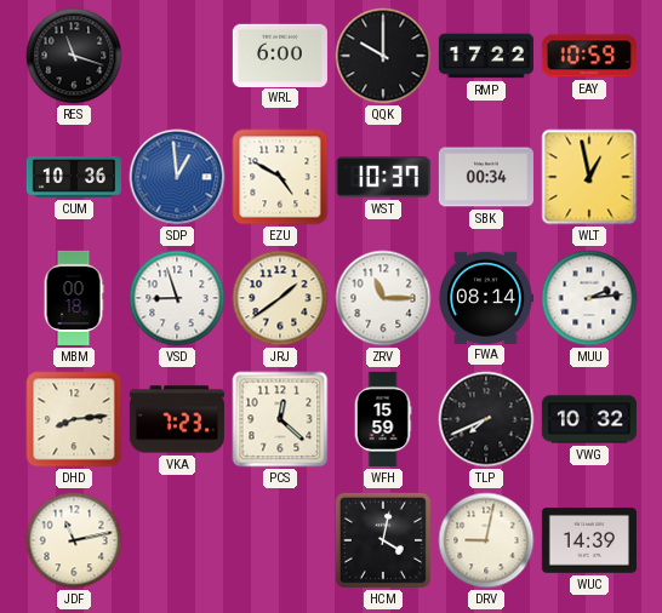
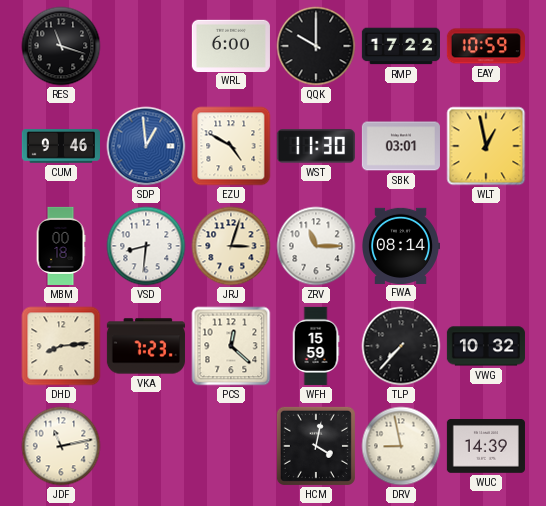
CUM: 10:36 -> 9:46
WST: 10:37 -> 11:30
SBK: 00:34 -> 03:01
VSD: 8:57 -> 8:31
JRJ: 1:39 -> 3:03
MUU: 2:14 -> none
TLP: 7:41 -> 7:37
DRV: 9:02 -> 8:58
